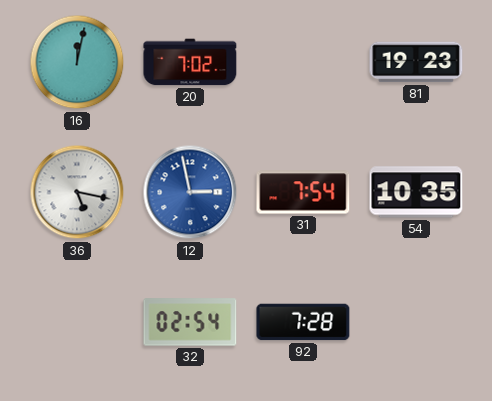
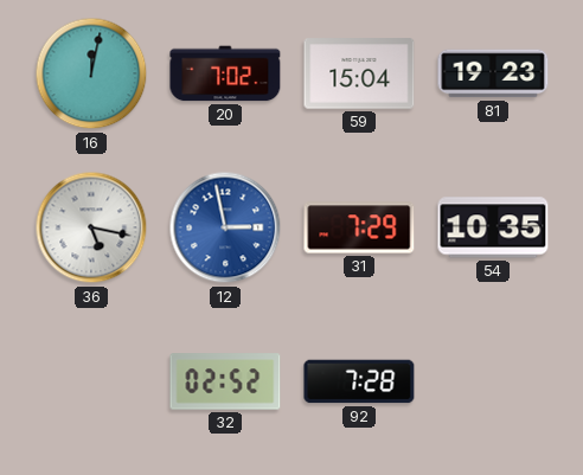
59: none -> 15:04
31: 7:54 -> 7:29
32: 02:54 -> 02:52
